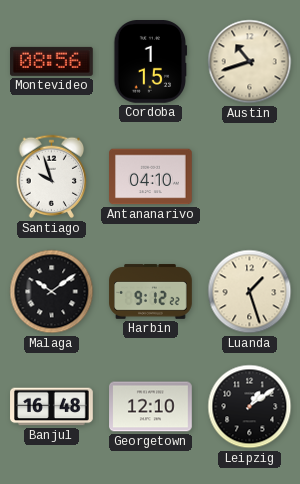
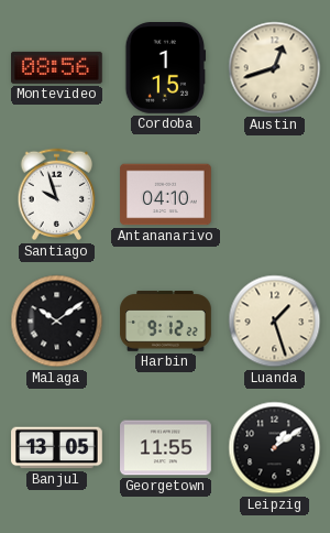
Austin: 10:42 -> 12:42
Banjul: 16:48 -> 13:05
Georgetown: 12:10 -> 11:55
